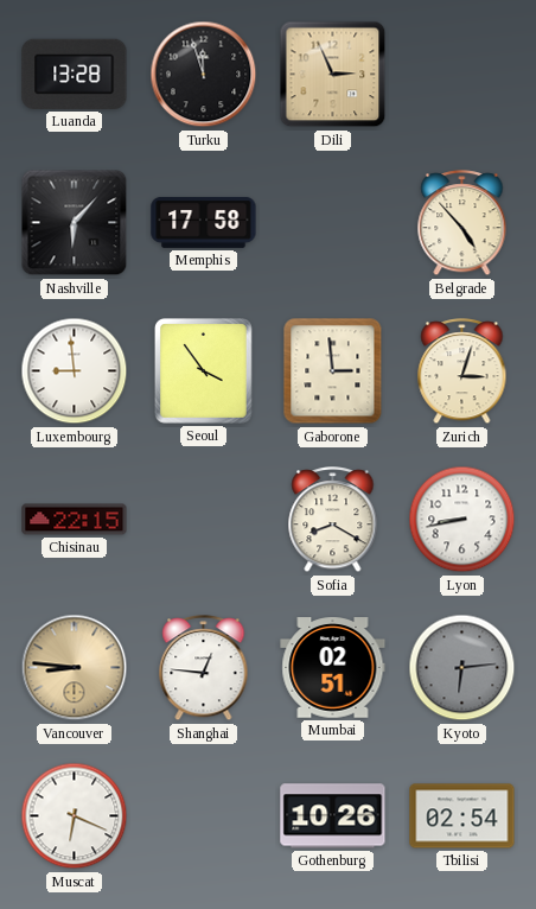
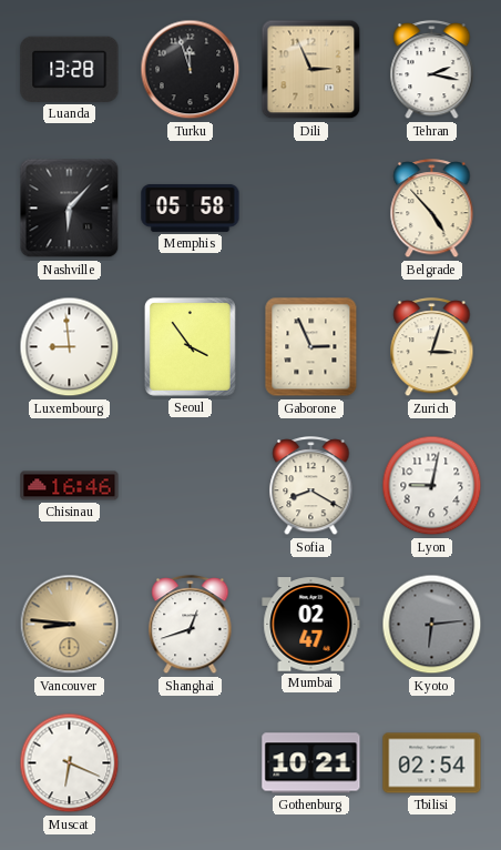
Tehran: none -> 2:17
Memphis: 17:58 -> 05:58
Gaborone: 2:59 -> 2:56
Chisinau: 22:15 -> 16:46
Lyon: 8:43 -> 9:02
Shanghai: 12:46 -> 12:42
Mumbai: 02:51 -> 02:47
Gothenburg: 10:26 -> 10:21
